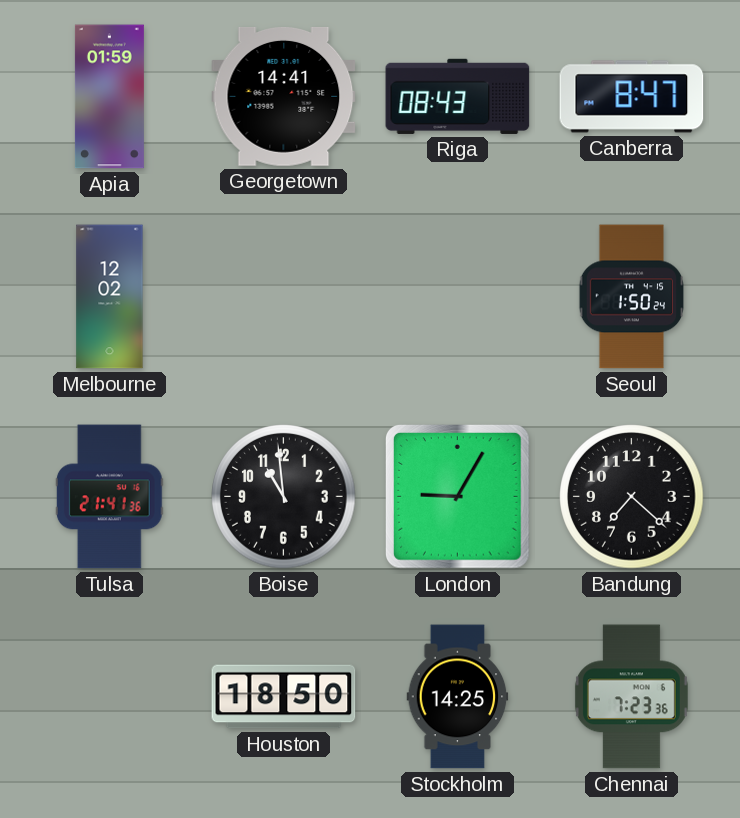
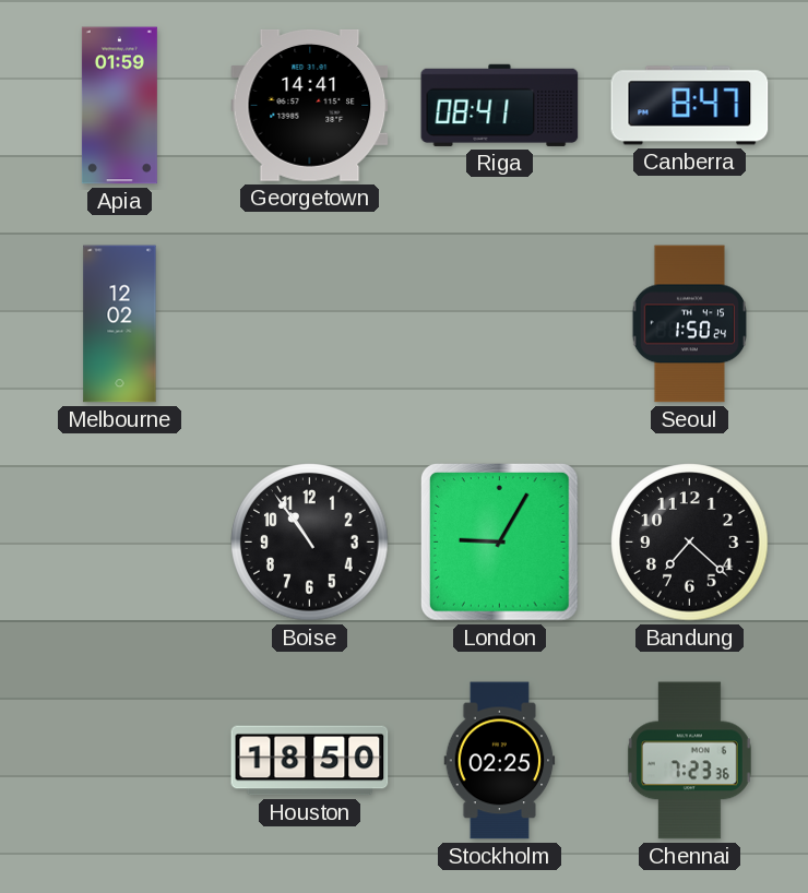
Riga: 08:43 -> 08:41
Tulsa: 21:41 -> none
Boise: 10:59 -> 10:54
Stockholm: 14:25 -> 02:25
